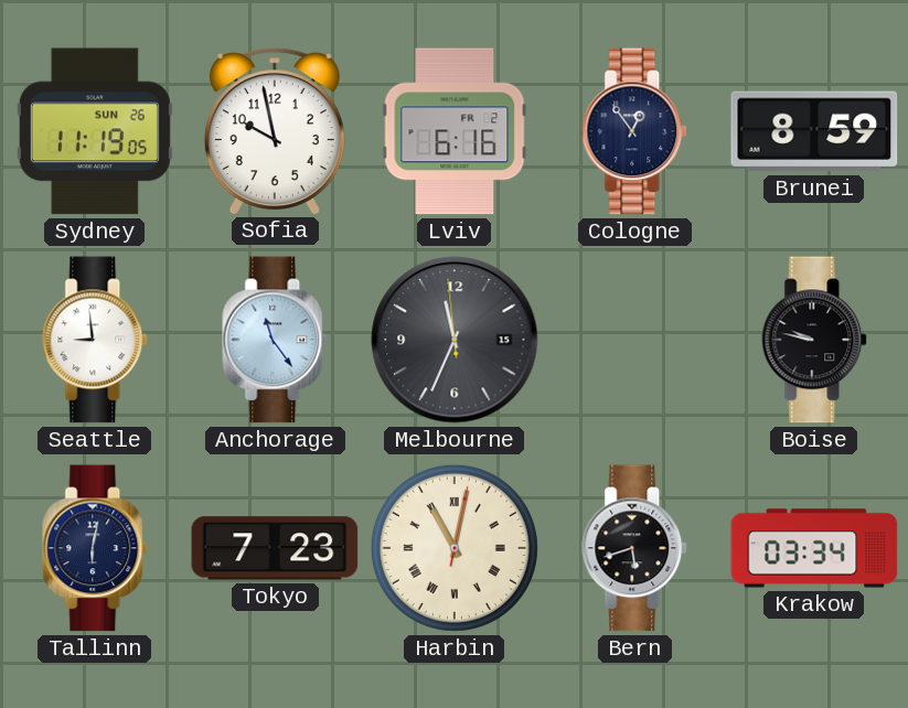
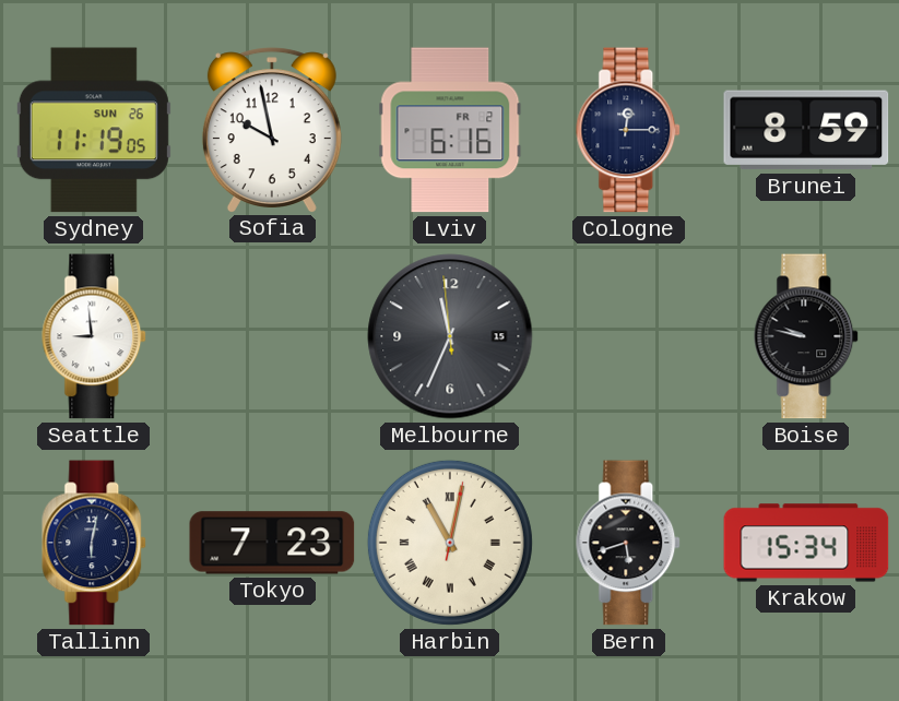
Cologne: 12:54 -> 12:15
Anchorage: 11:24 -> none
Krakow: 03:34 -> 15:34
